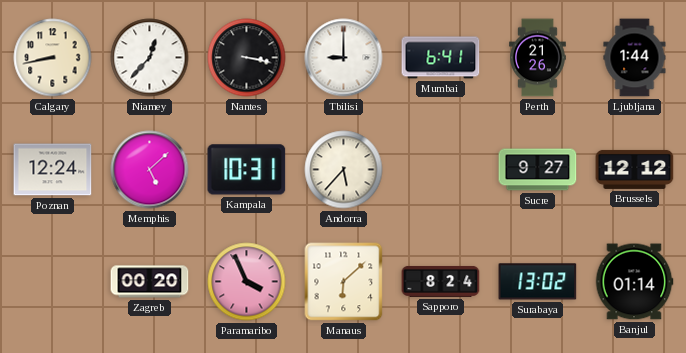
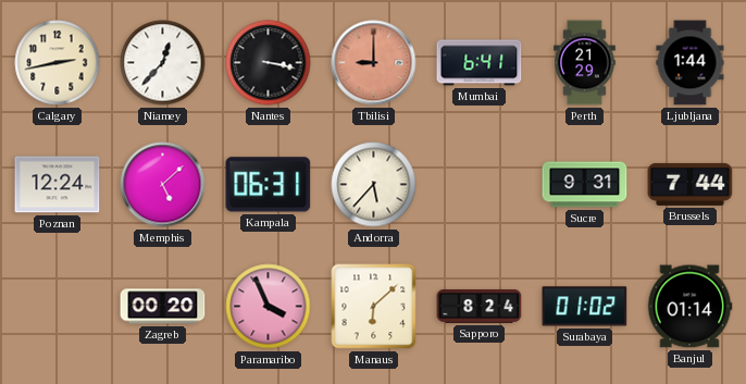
Calgary: 8:43 -> 2:43
Tbilisi dial: white -> salmon
Perth: 21:26 -> 21:29
Kampala: 10:31 -> 06:31
Sucre: 9:27 -> 9:31
Brussels: 12:12 -> 7:44
Surabaya: 13:02 -> 01:02
